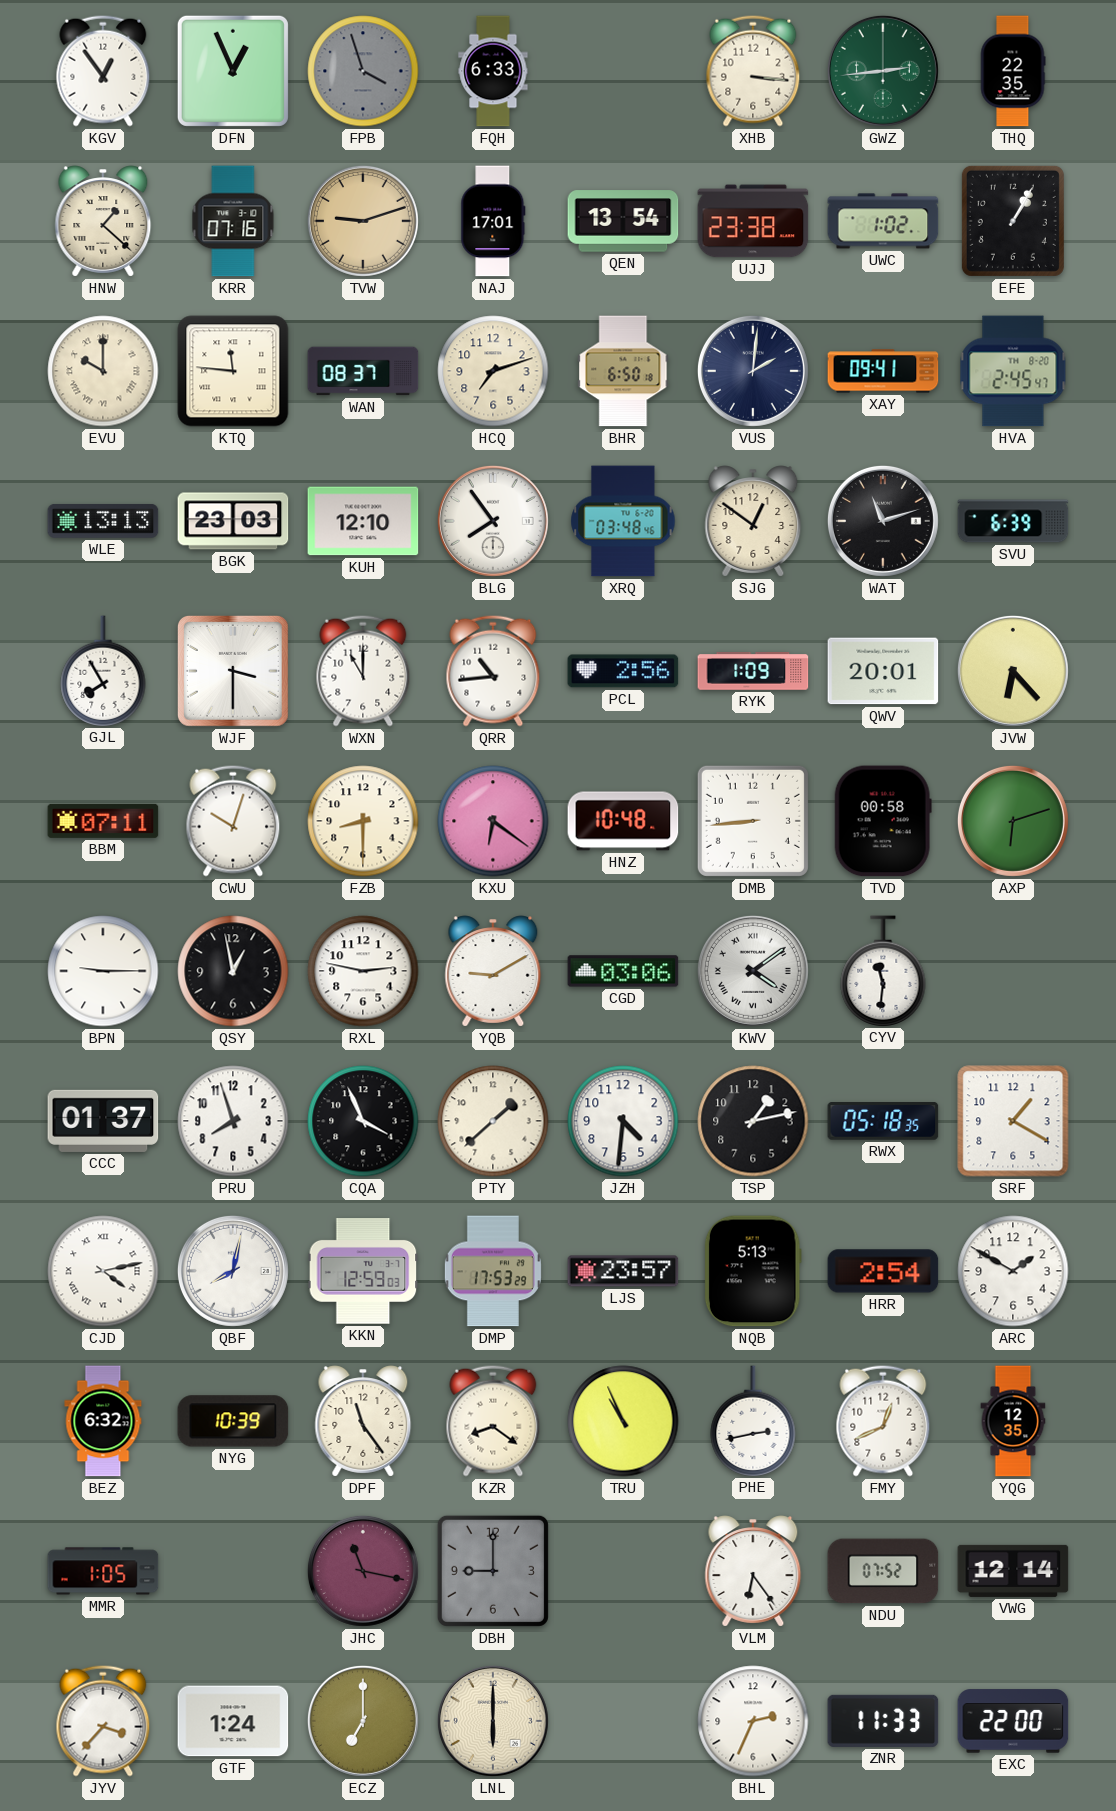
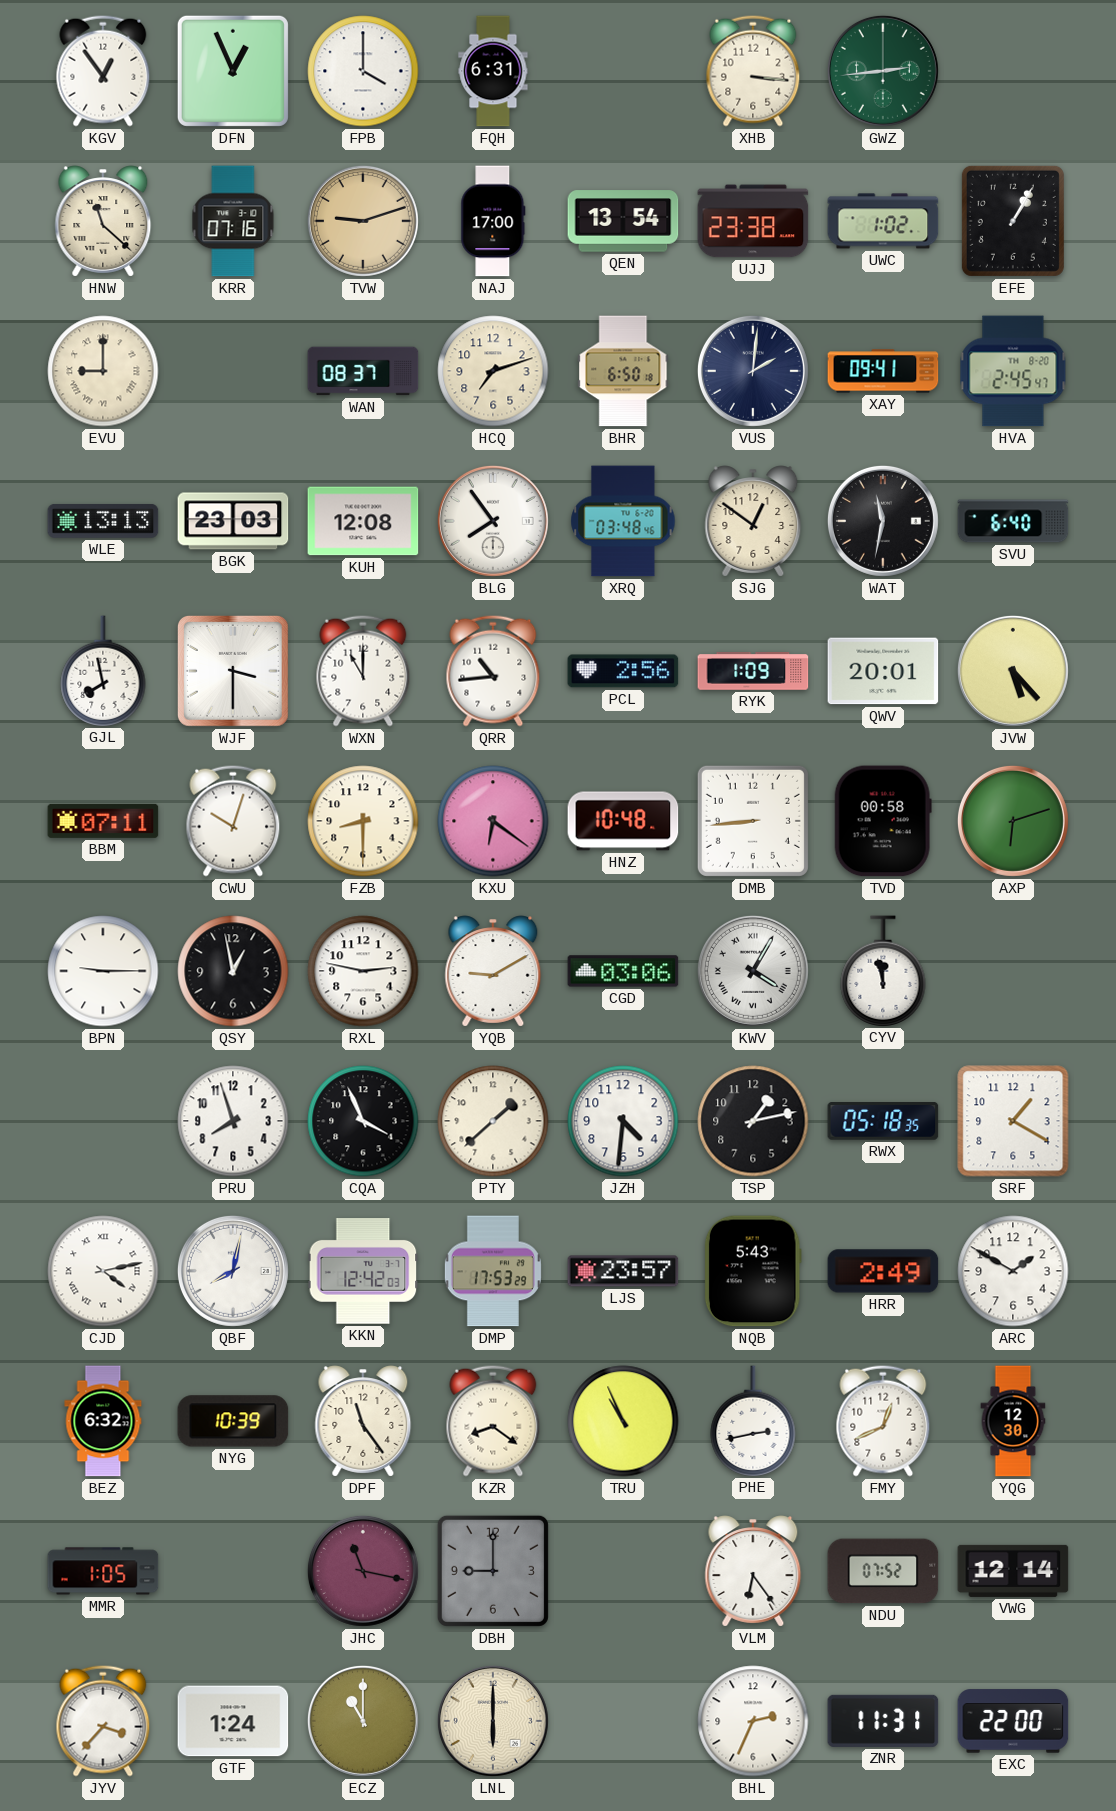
FPB: 3:57 -> 4:00
FPB dial: grey -> white
FQH: 6:33 -> 6:31
THQ: 22:35 -> none
HNW: 1:22 -> 11:22
NAJ: 17:01 -> 17:00
EVU: 10:00 -> 9:00
KTQ: 11:46 -> none
KUH: 12:10 -> 12:08
WAT: 11:12 -> 11:32
SVU: 6:39 -> 6:40
GJL: 7:55 -> 7:58
JVW: 6:23 -> 5:23
KWV: 4:09 -> 4:05
CYV: 11:31 -> 11:58
CCC: 01:37 -> none
KKN: 12:59 -> 12:42
NQB: 5:13 -> 5:43
HRR: 2:54 -> 2:49
YQG: 12:35 -> 12:30
ECZ: 7:00 -> 11:00
ZNR: 11:33 -> 11:31
